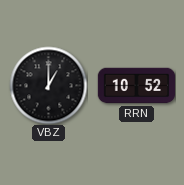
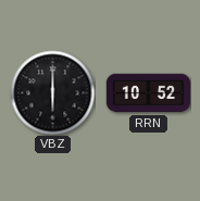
VBZ: 1:00 -> 6:00
